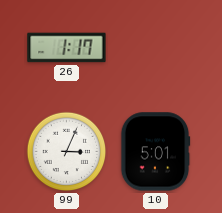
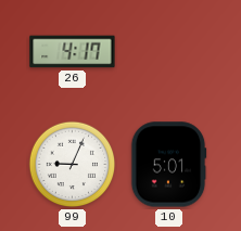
26: 1:17 -> 4:17
99: 3:04 -> 9:04
